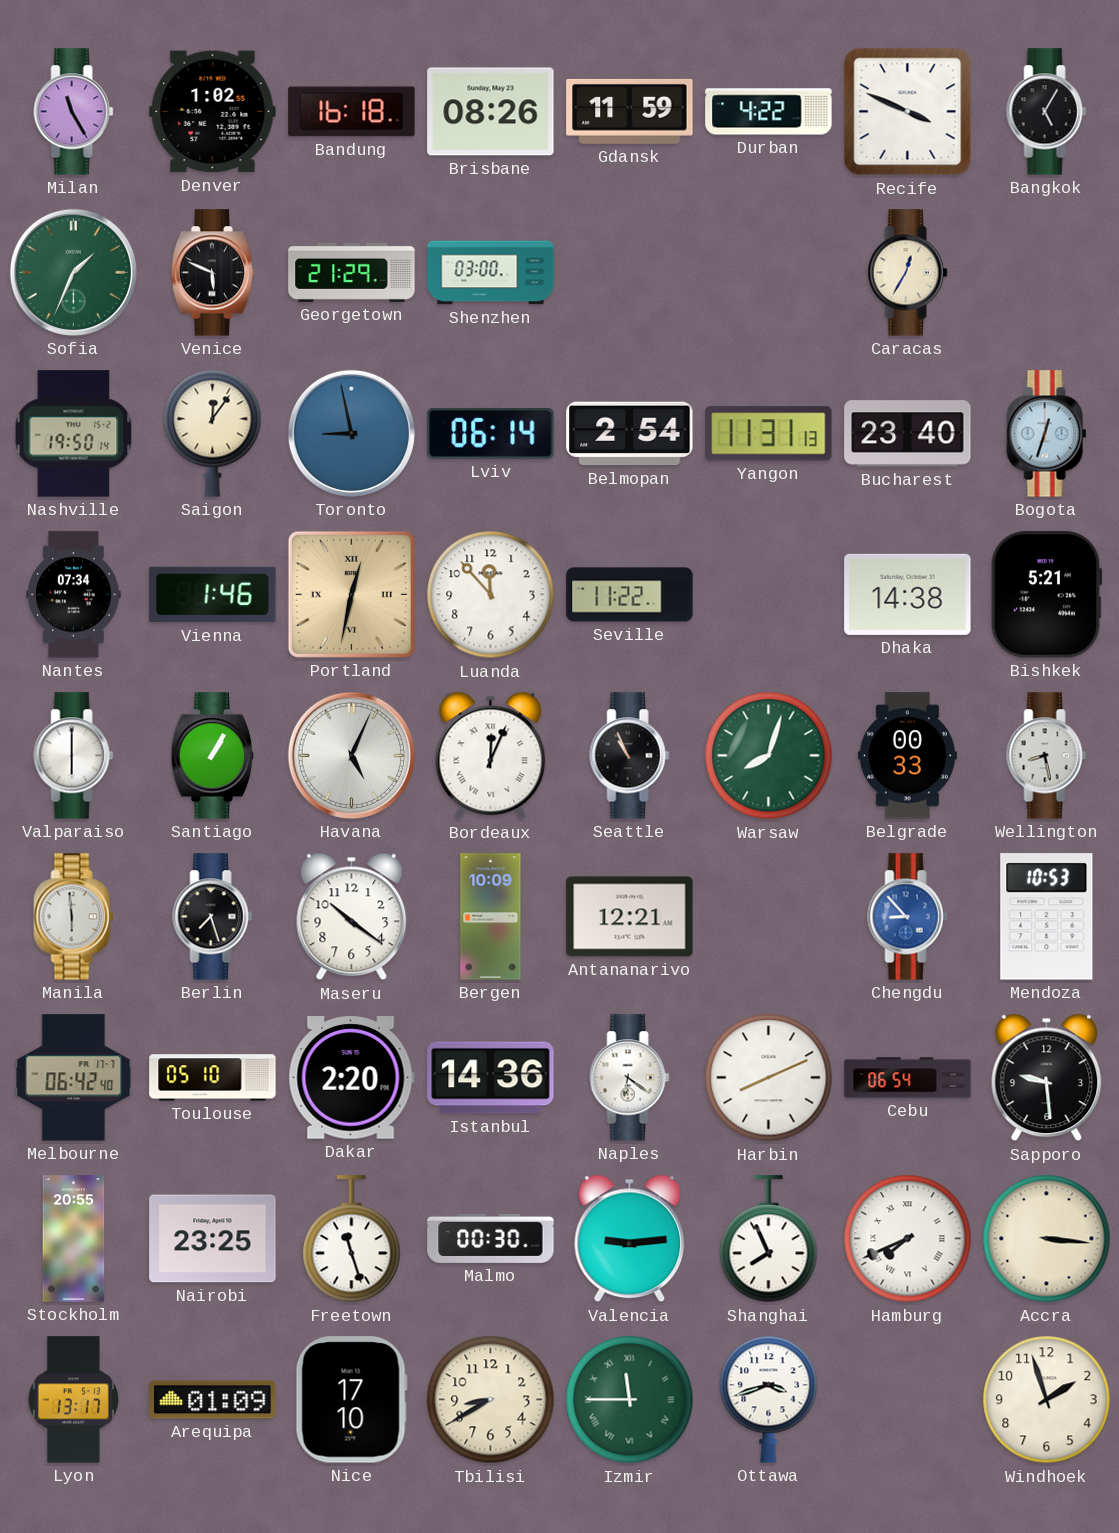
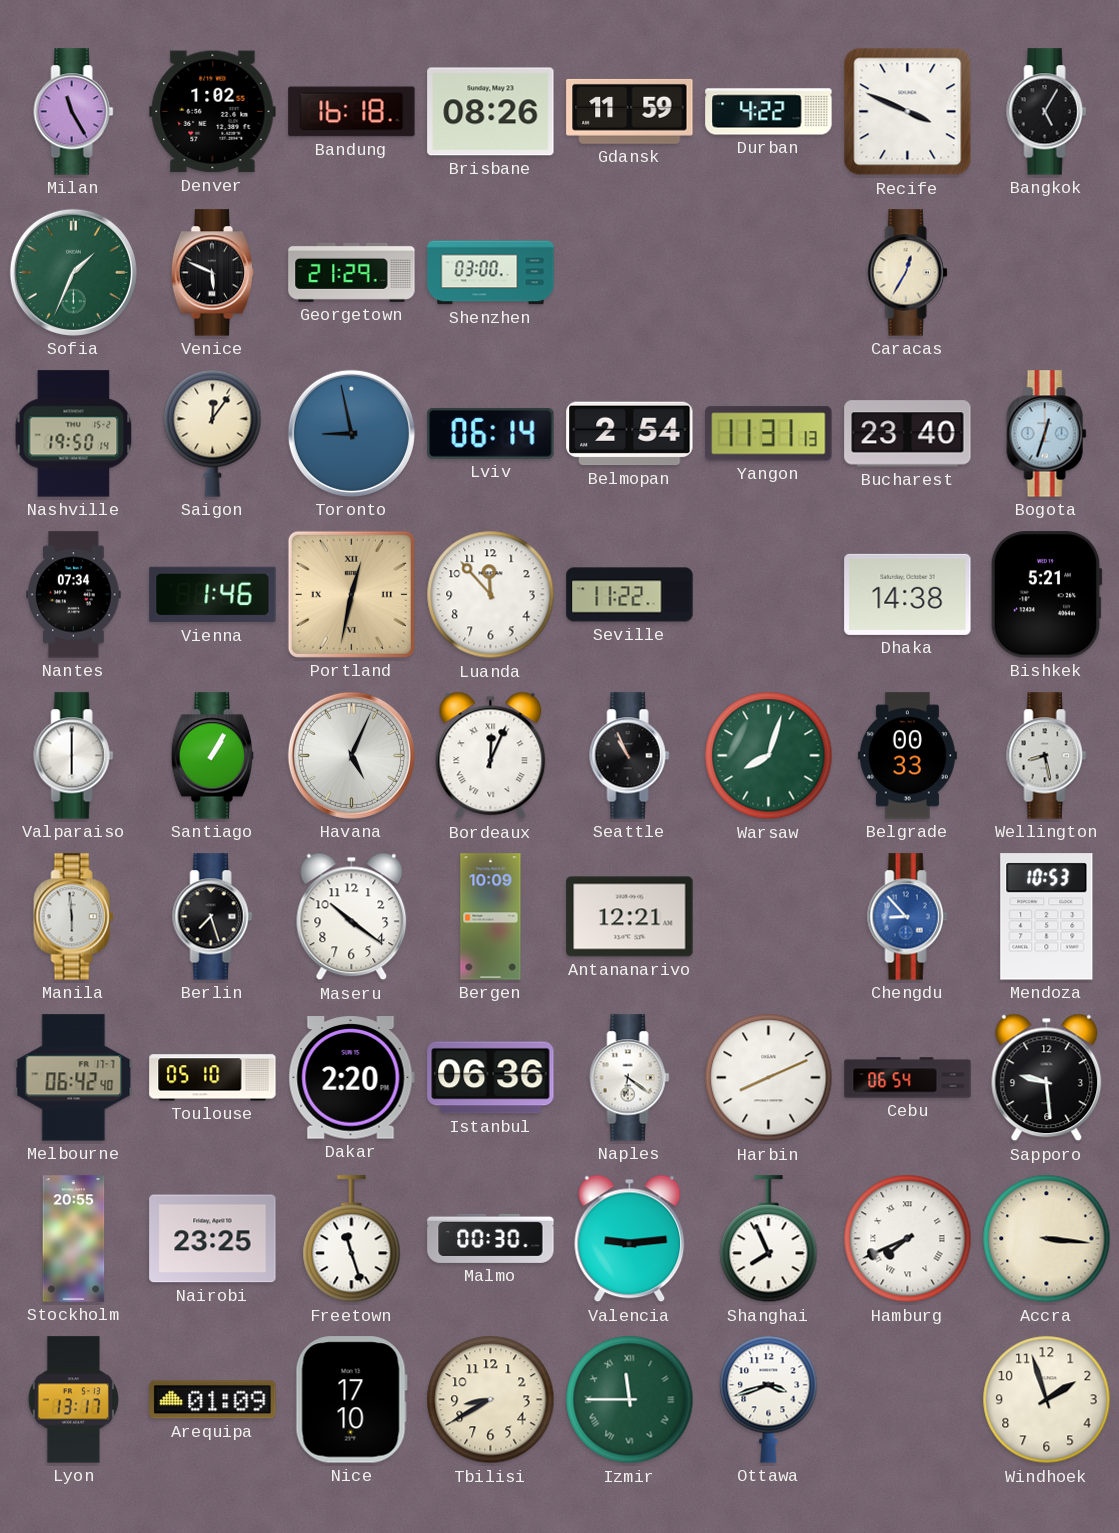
Istanbul: 14:36 -> 06:36
